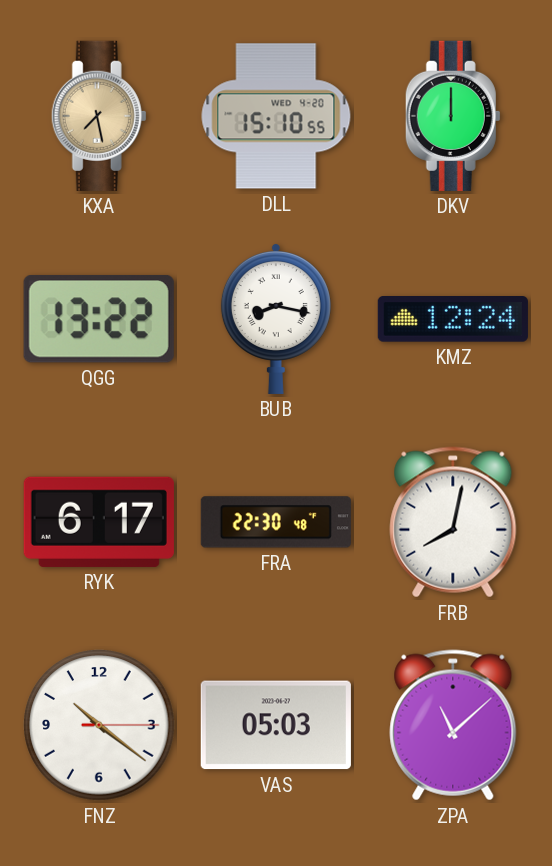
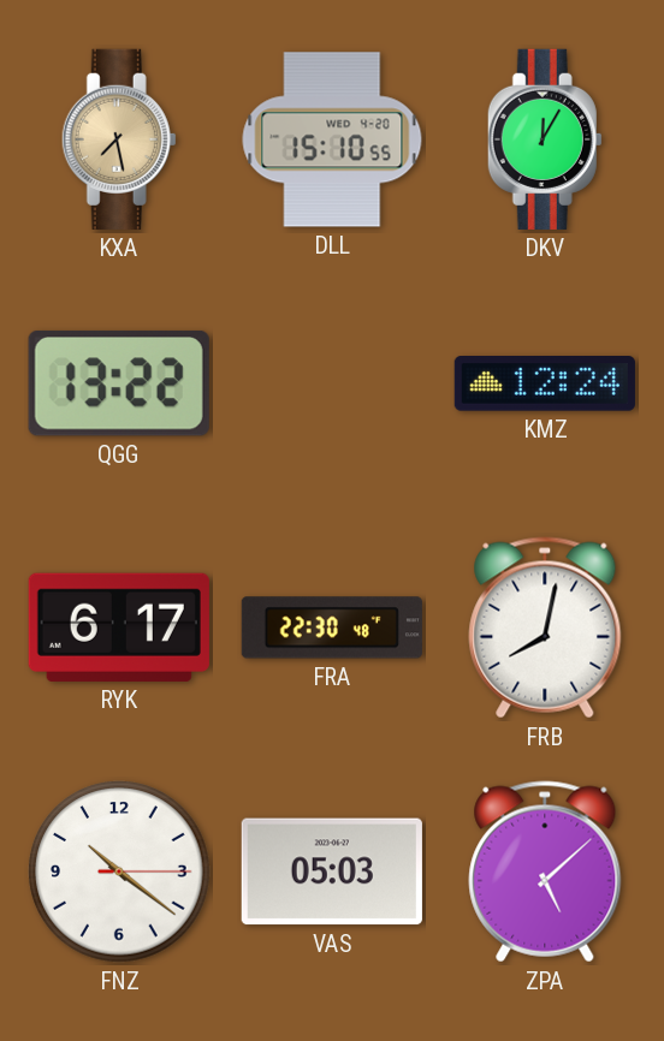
DKV: 12:00 -> 12:05
BUB: 8:17 -> none
ZPA: 11:08 -> 5:08
